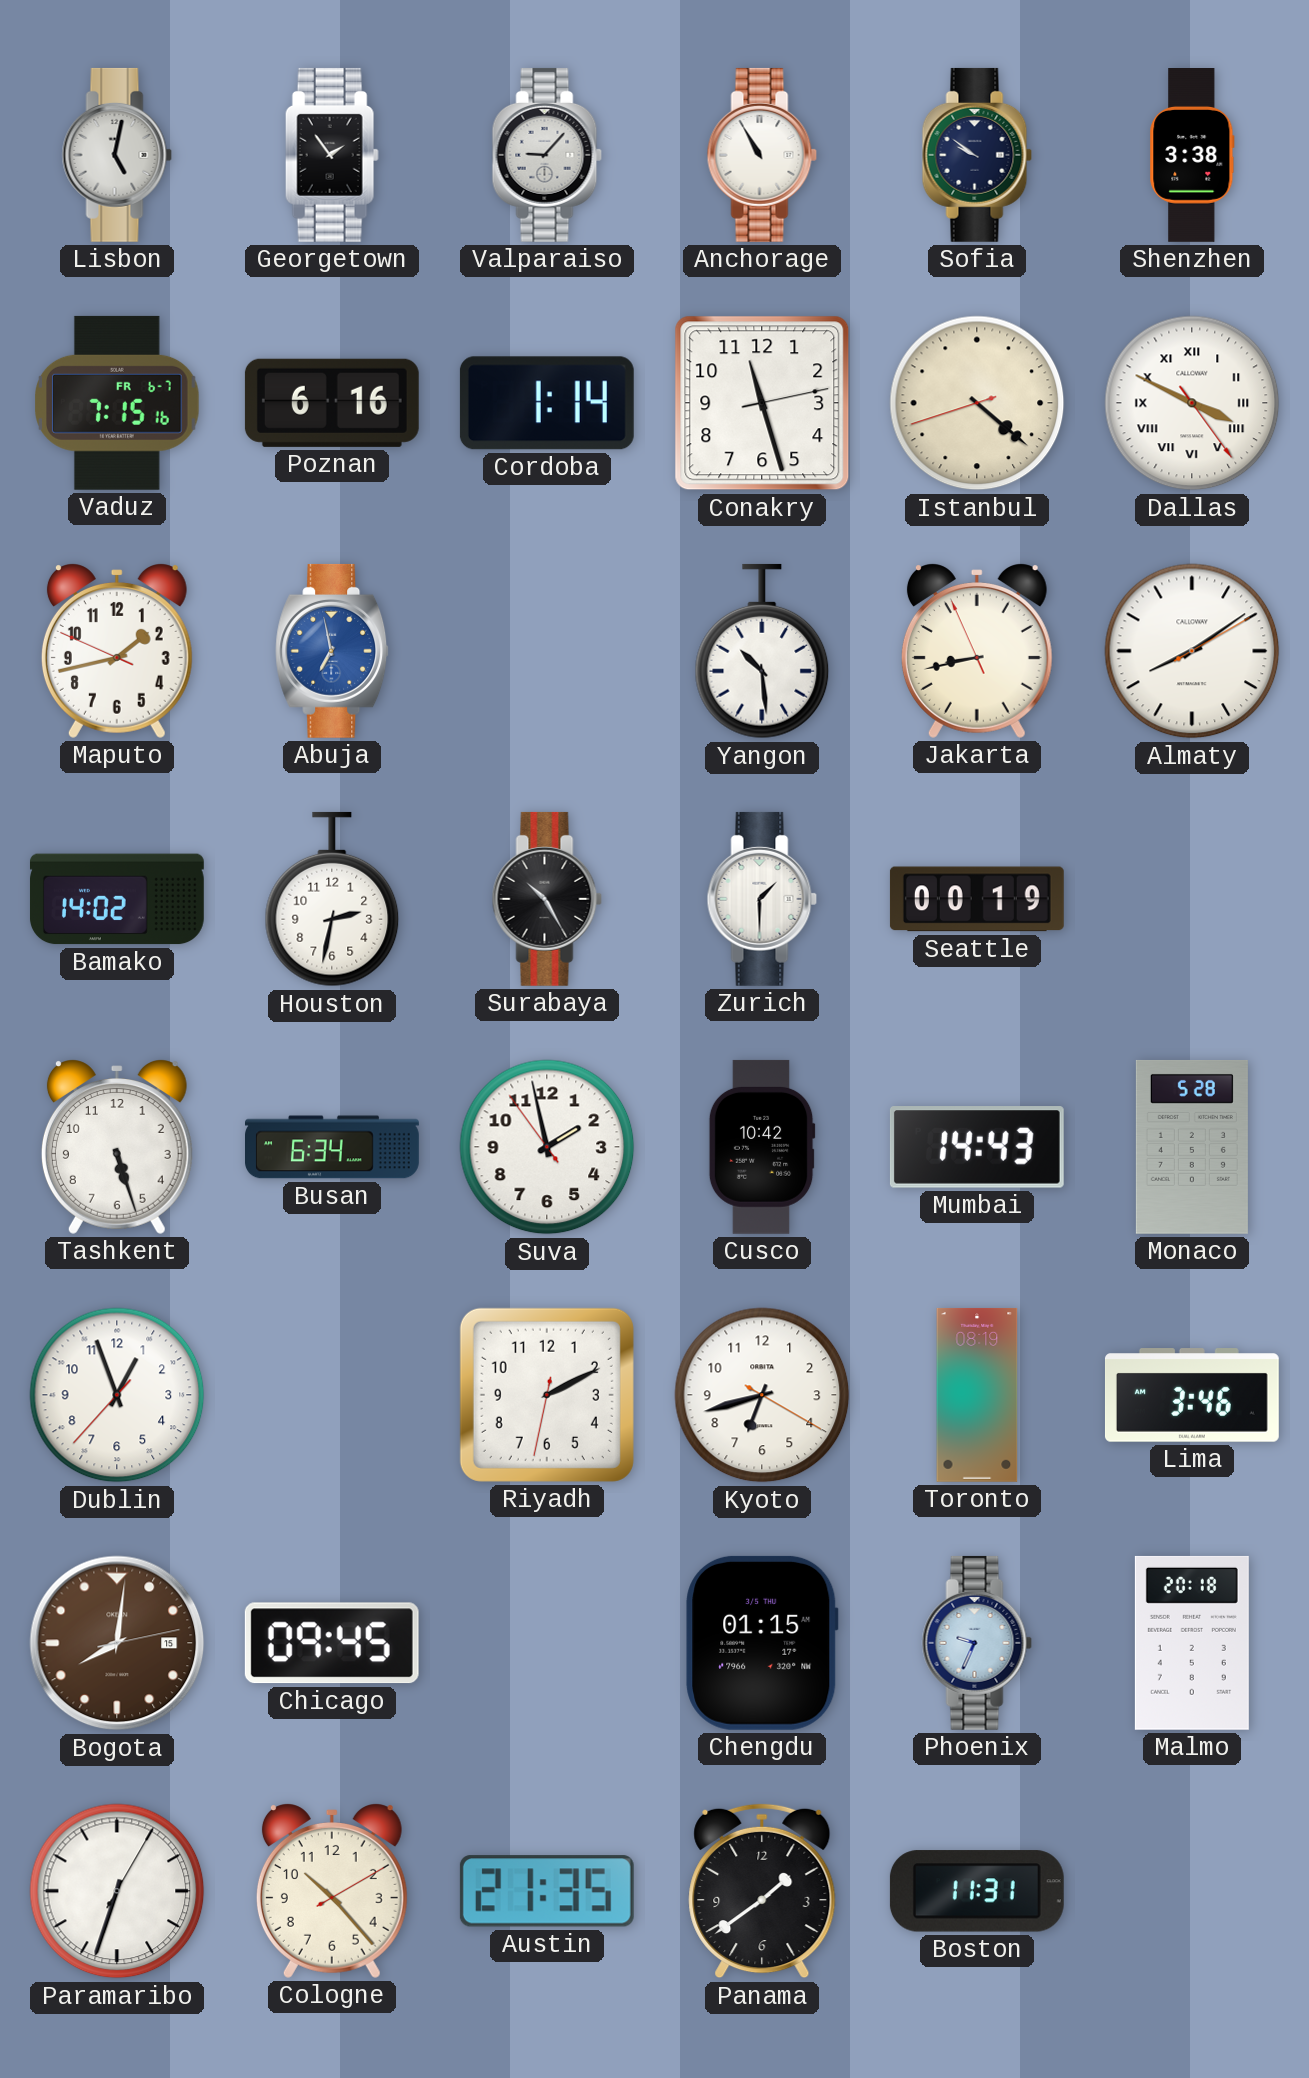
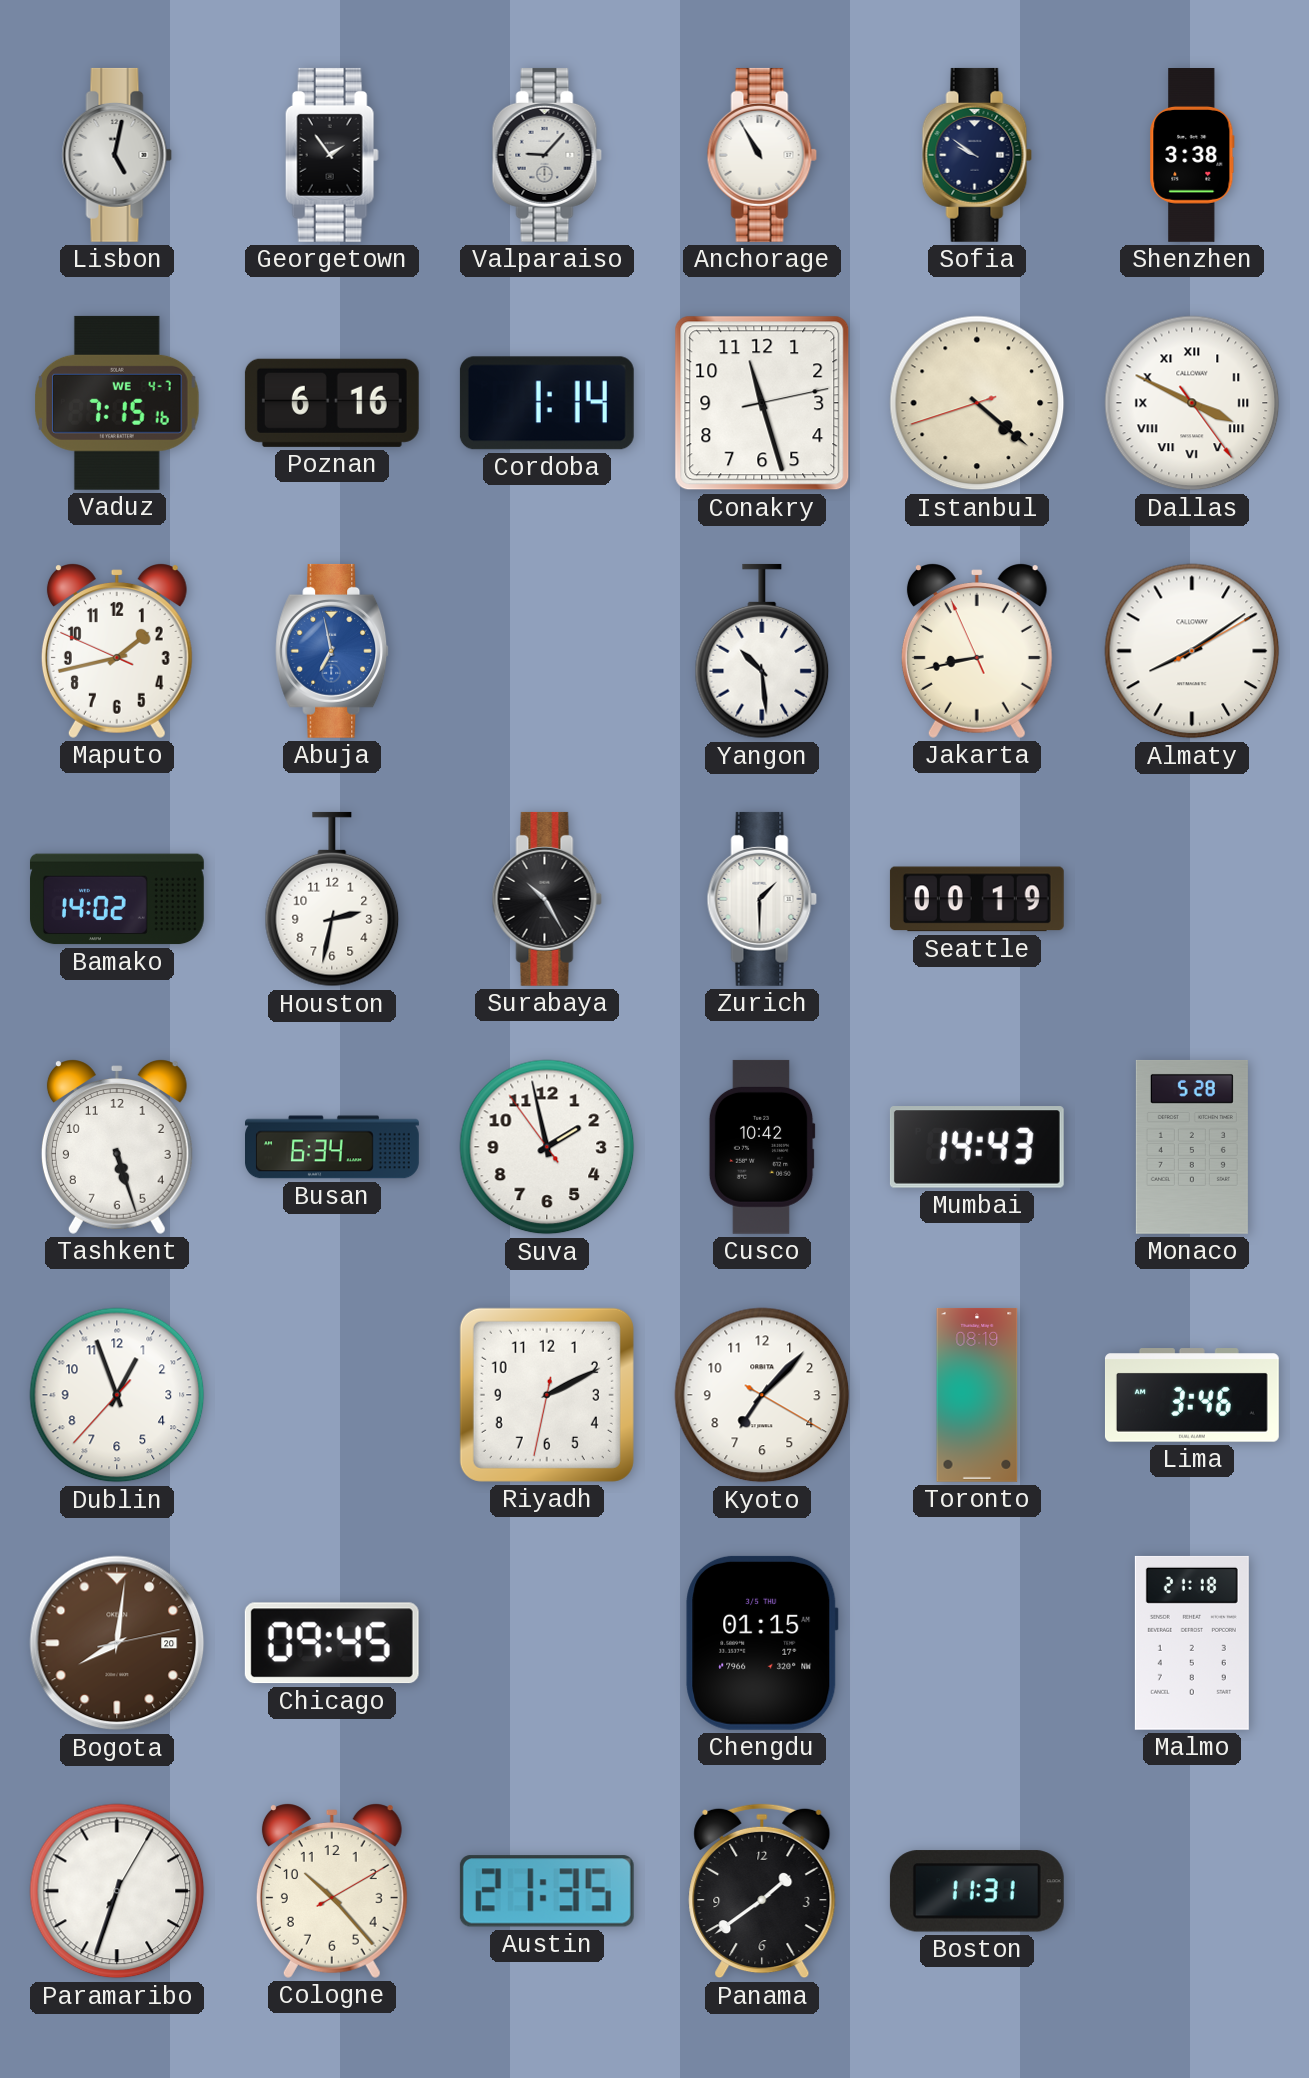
Vaduz date: FR 6-7 -> WE 4-7
Kyoto: 6:42 -> 7:07
Bogota date: 15 -> 20
Phoenix: 9:34 -> none
Malmo: 20:18 -> 21:18
